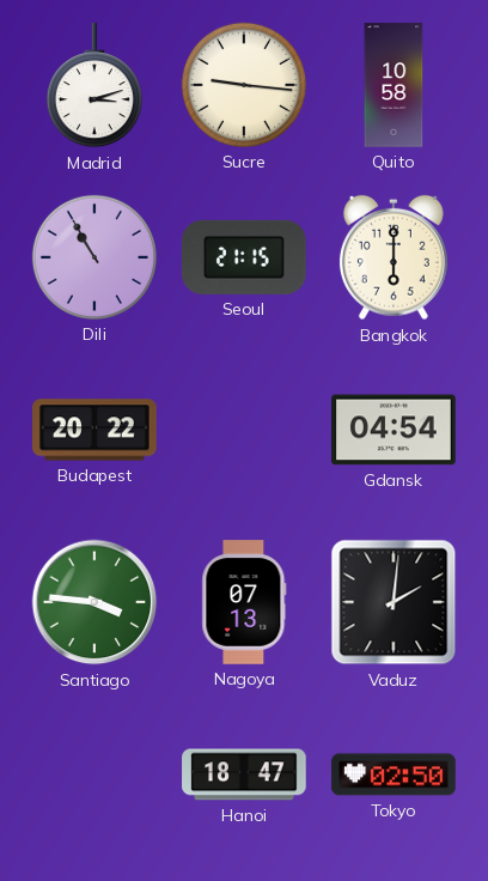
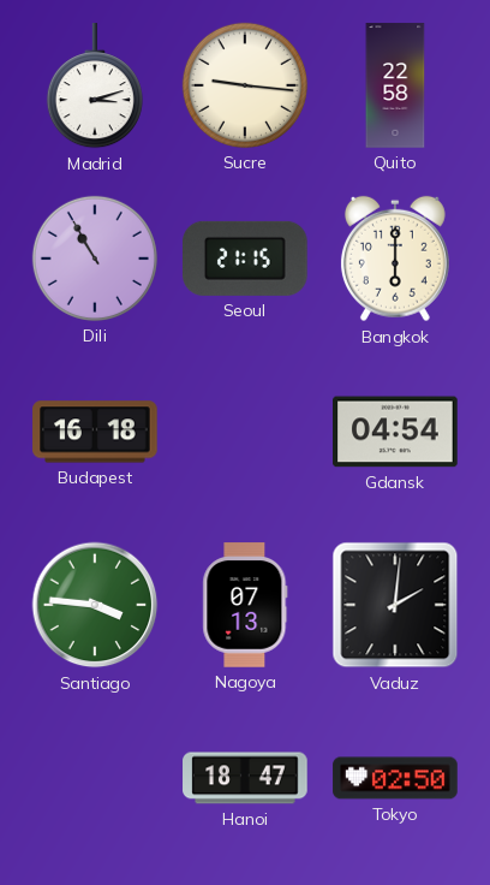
Quito: 10:58 -> 22:58
Budapest: 20:22 -> 16:18
